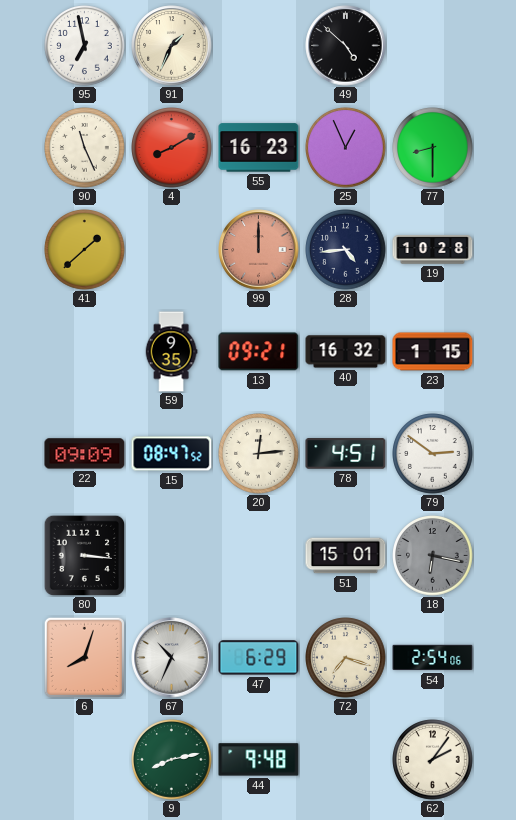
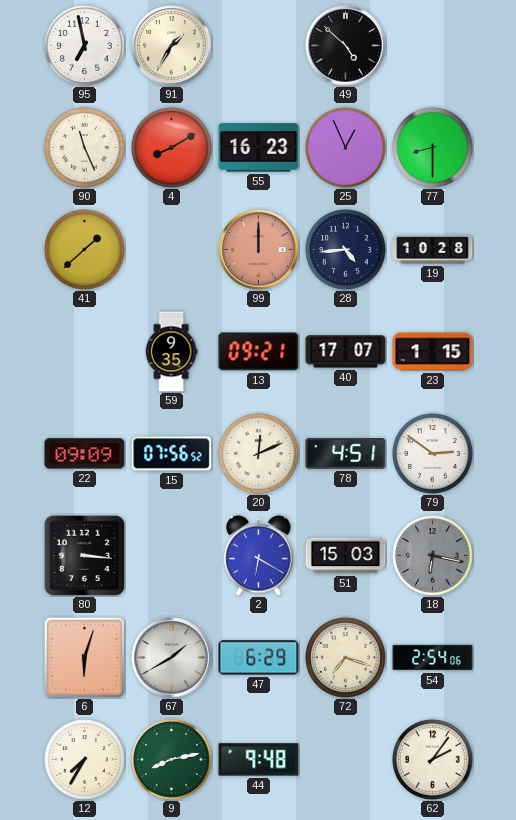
91: 1:34 -> 1:35
40: 16:32 -> 17:07
15: 08:47 -> 07:56
20: 12:14 -> 12:11
2: none -> 6:20
51: 15:01 -> 15:03
6: 8:03 -> 6:03
67: 10:34 -> 1:40
12: none -> 7:35
